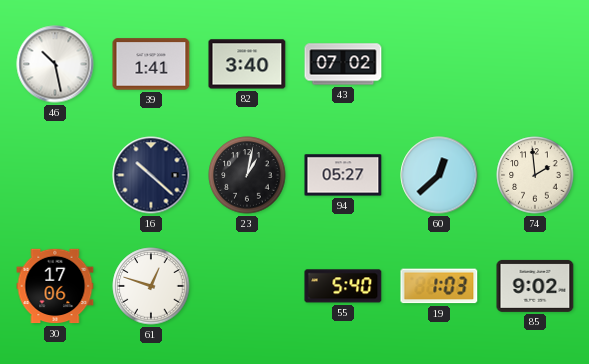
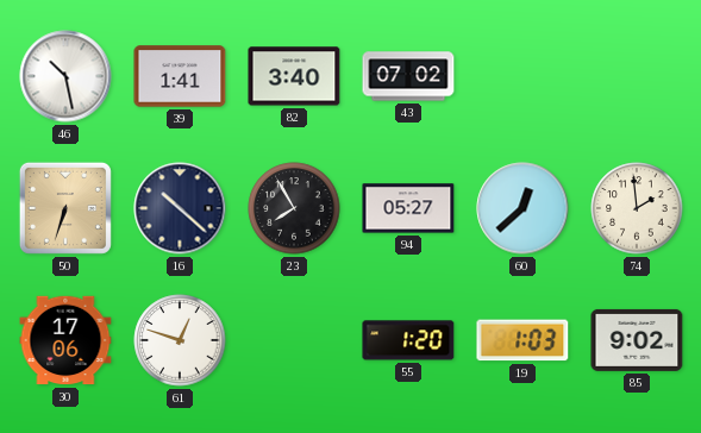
50: none -> 6:33
23: 1:02 -> 7:55
55: 5:40 -> 1:20
